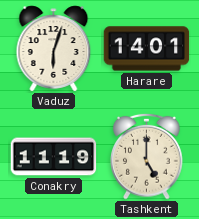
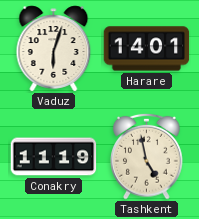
Tashkent: 5:00 -> 4:58
